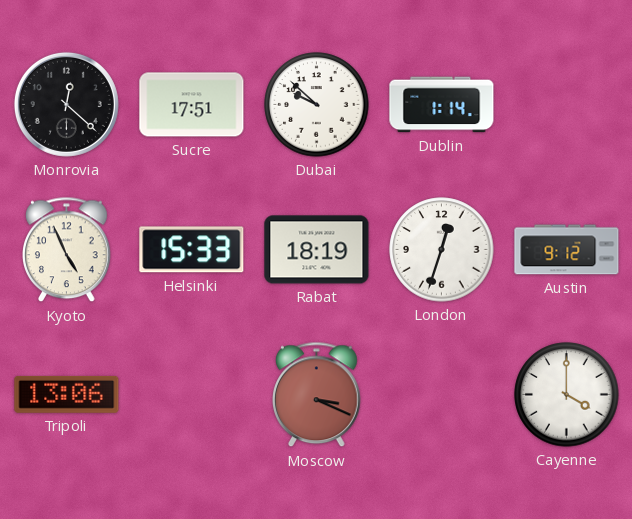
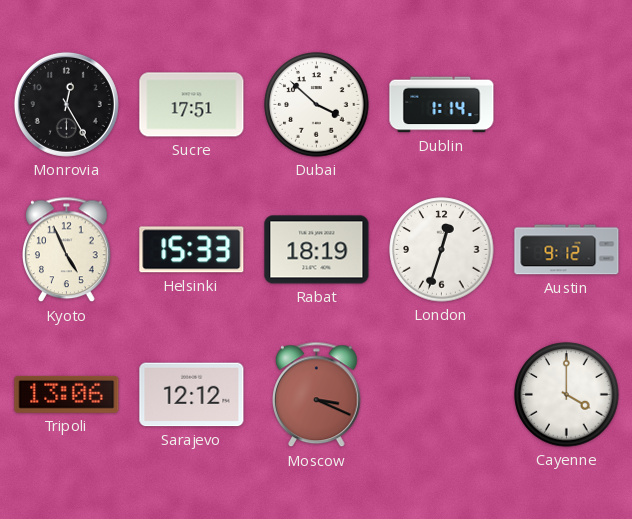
Monrovia: 12:22 -> 12:25
Dubai: 9:52 -> 3:52
Sarajevo: none -> 12:12
